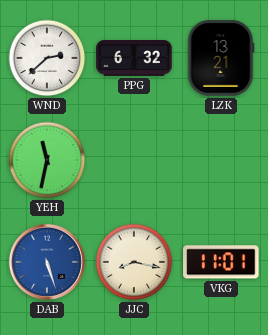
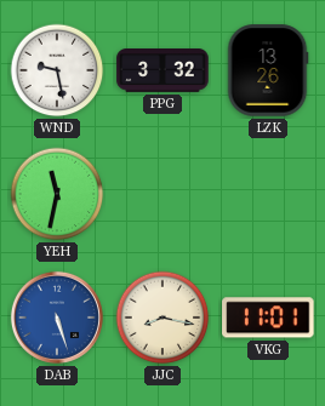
WND: 2:38 -> 9:28
PPG: 6:32 -> 3:32
LZK: 13:21 -> 13:26
